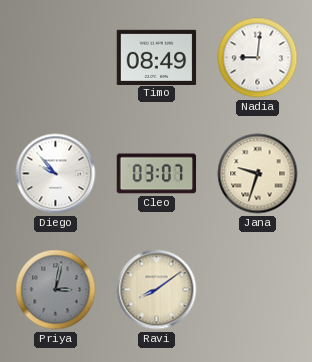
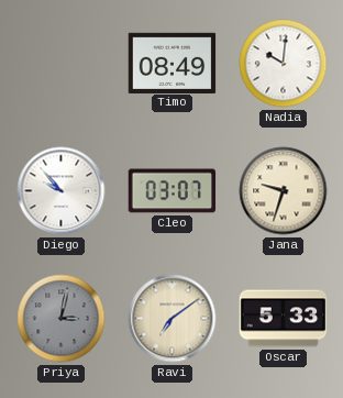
Nadia: 9:01 -> 10:01
Ravi: 8:09 -> 7:09
Oscar: none -> 5:33
